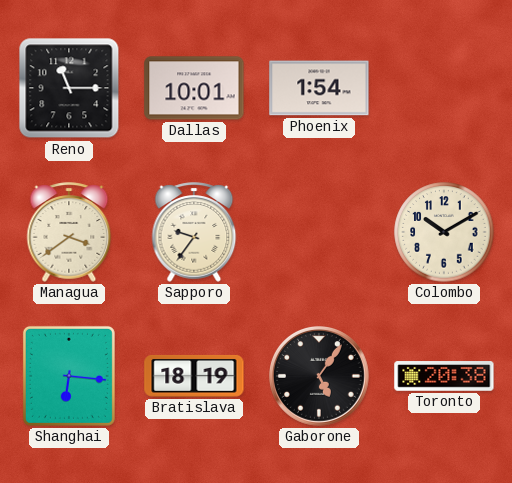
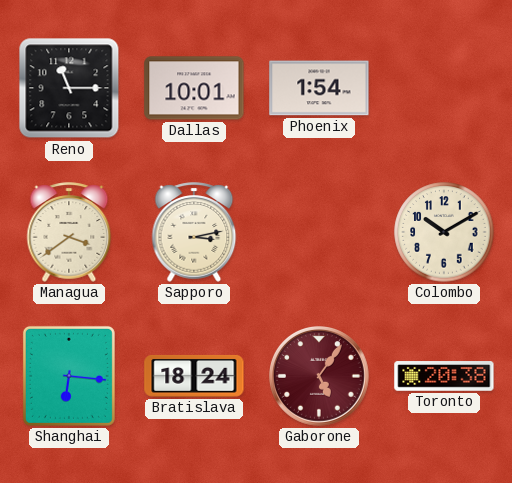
Sapporo: 9:36 -> 3:13
Bratislava: 18:19 -> 18:24
Gaborone dial: black -> burgundy
